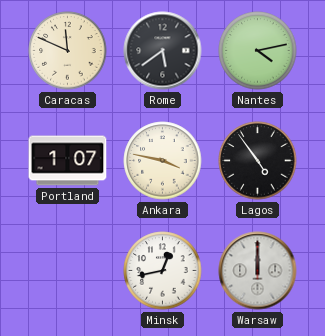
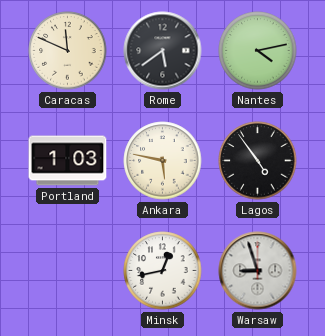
Portland: 1:07 -> 1:03
Ankara: 3:47 -> 5:47
Warsaw: 12:00 -> 8:57
